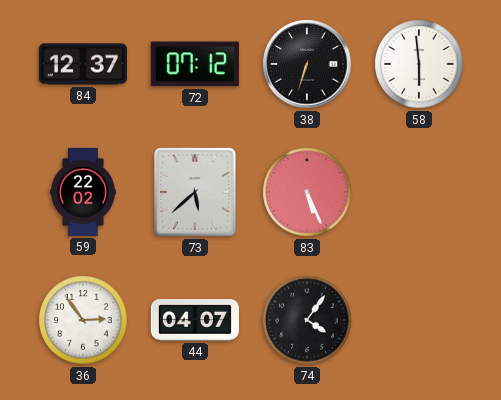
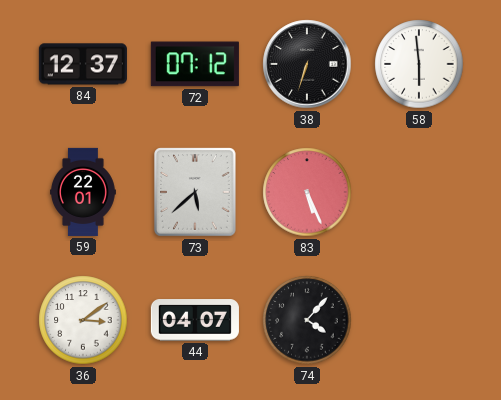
59: 22:02 -> 22:01
36: 2:54 -> 3:09
74: 4:06 -> 4:07
